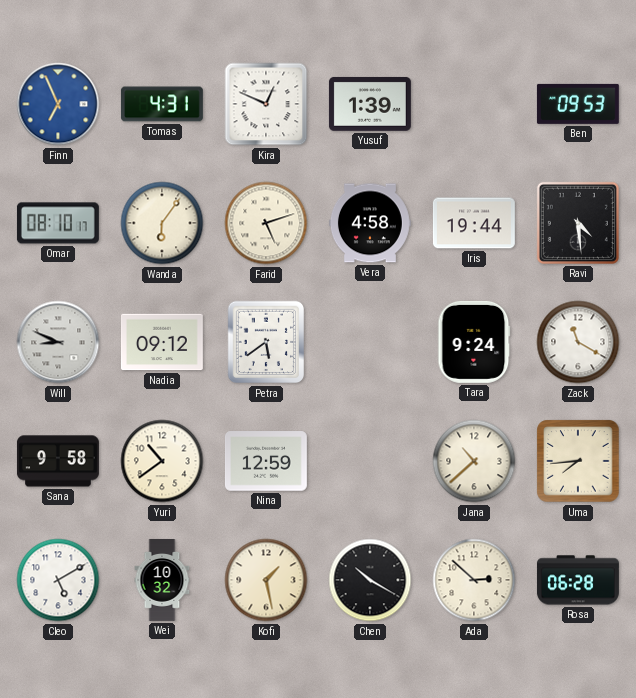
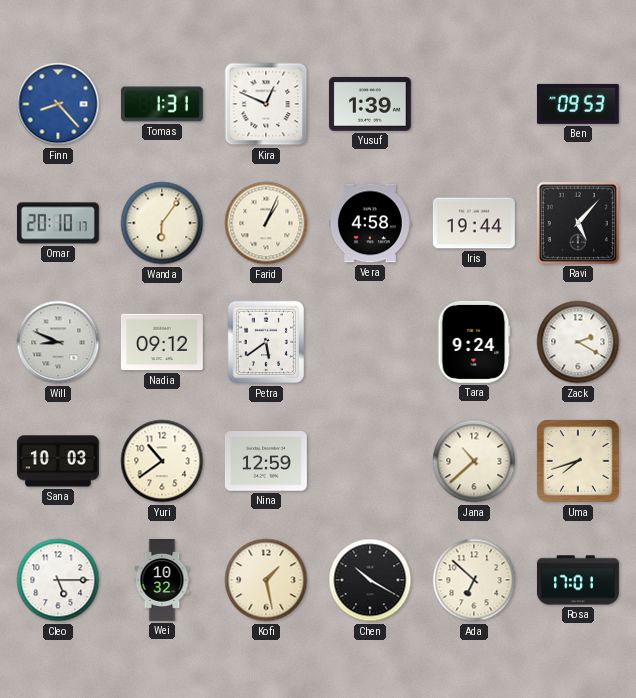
Finn: 6:56 -> 8:23
Tomas: 4:31 -> 1:31
Omar: 08:10 -> 20:10
Farid: 5:12 -> 1:04
Ravi: 4:29 -> 5:07
Zack: 11:20 -> 2:20
Sana: 9:58 -> 10:03
Uma: 7:44 -> 7:42
Cleo: 5:10 -> 5:15
Ada: 2:52 -> 6:52
Rosa: 06:28 -> 17:01
